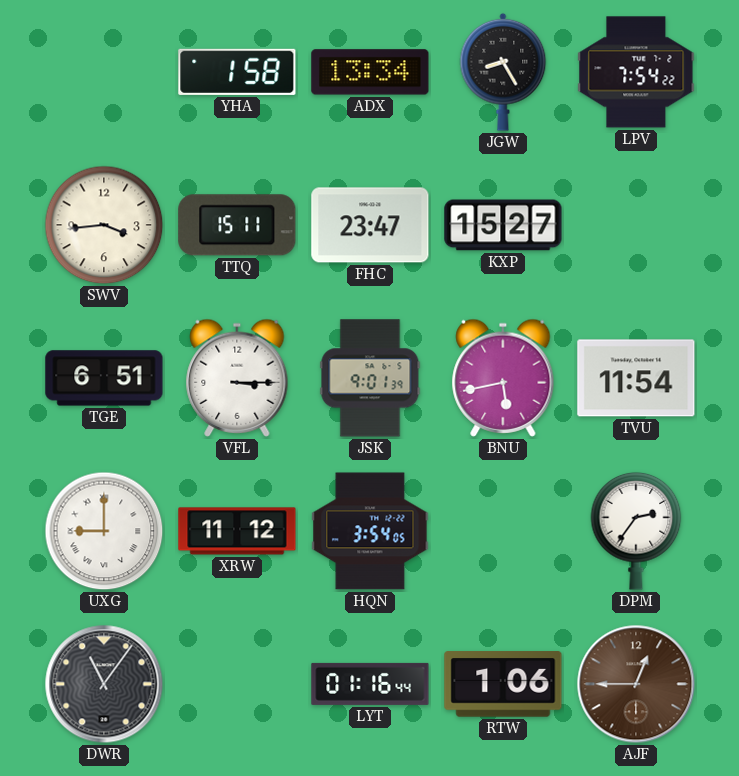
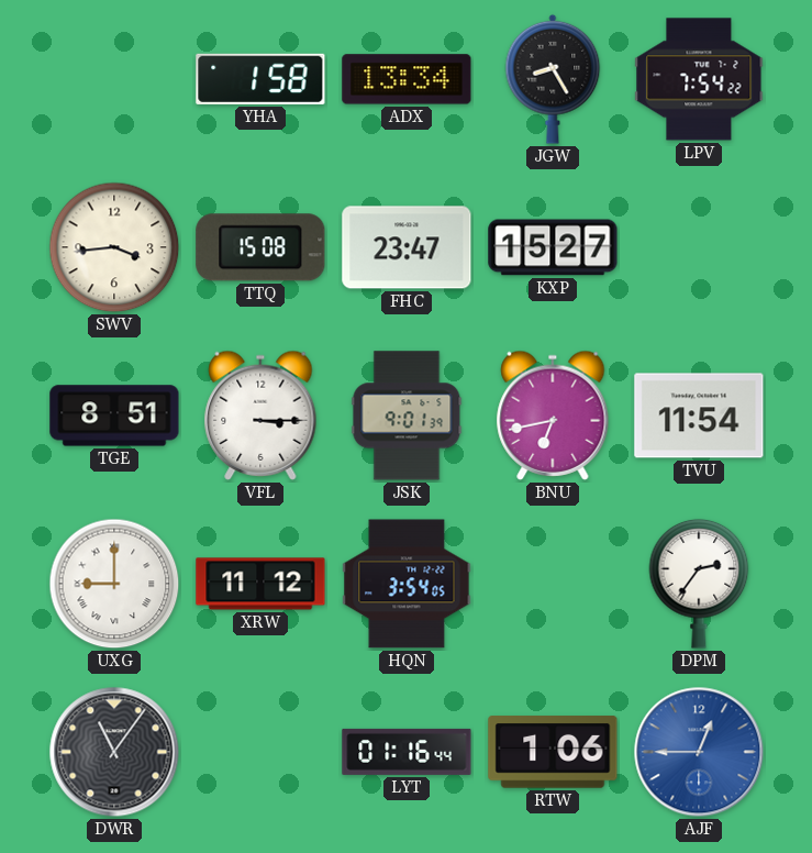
TTQ: 15:11 -> 15:08
TGE: 6:51 -> 8:51
BNU: 5:43 -> 6:43
AJF dial: brown -> blue
